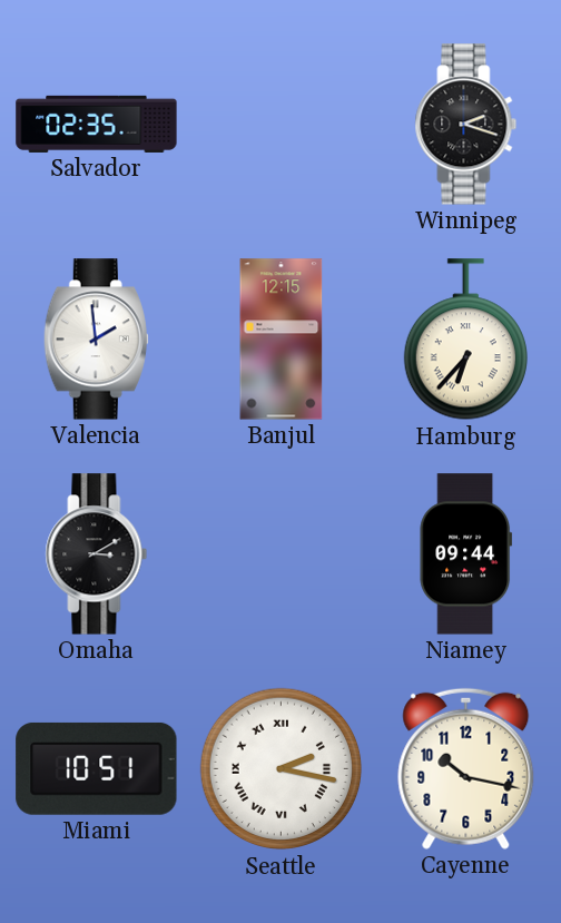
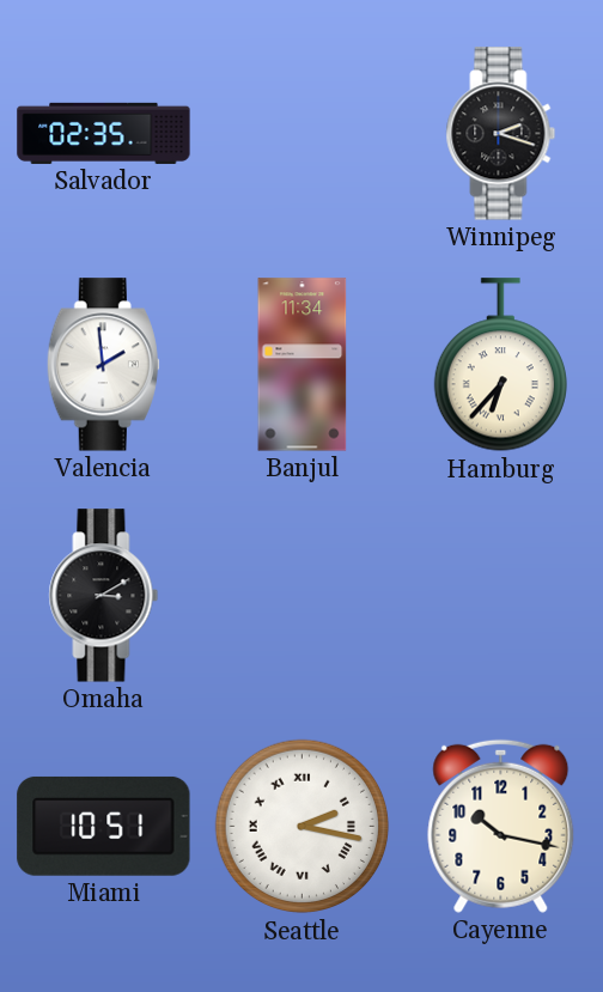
Banjul: 12:15 -> 11:34
Niamey: 09:44 -> none
